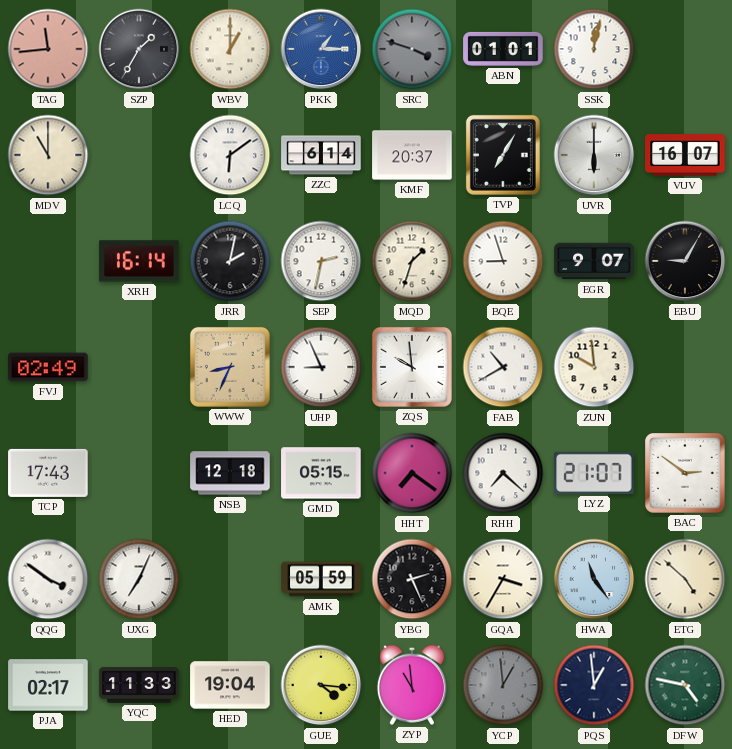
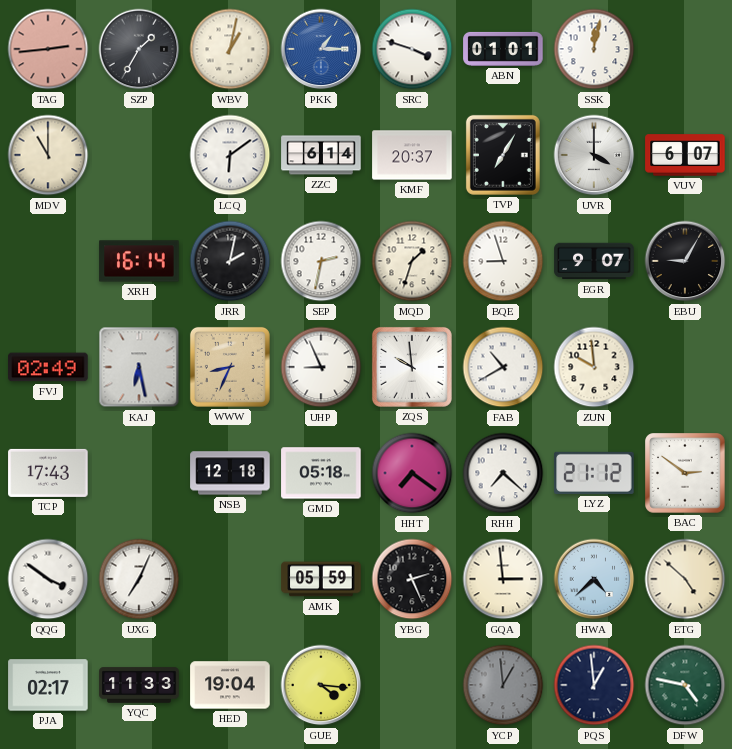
TAG: 11:44 -> 2:44
WBV: 1:00 -> 1:02
SRC dial: grey -> white
UVR: 6:00 -> 4:00
VUV: 16:07 -> 6:07
KAJ: none -> 6:28
GMD: 05:15 -> 05:18
LYZ: 21:07 -> 21:12
GQA: 3:35 -> 2:59
HWA: 11:24 -> 4:38
ZYP: 10:59 -> none
